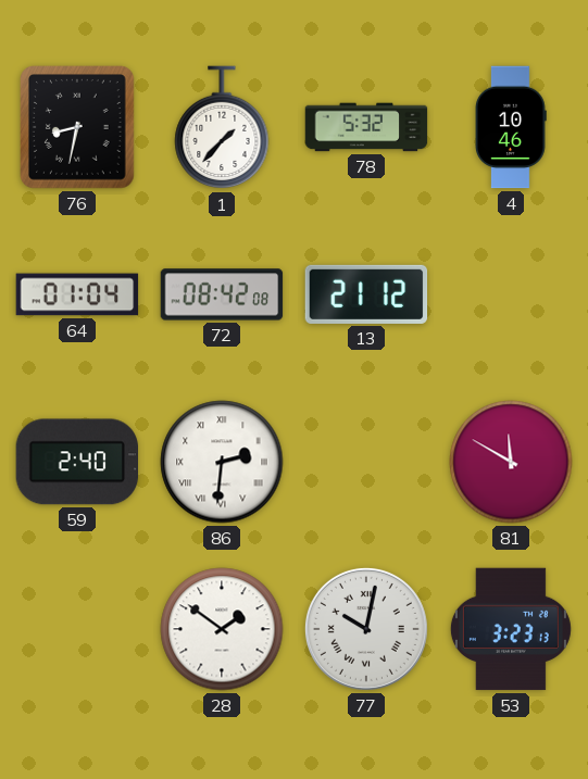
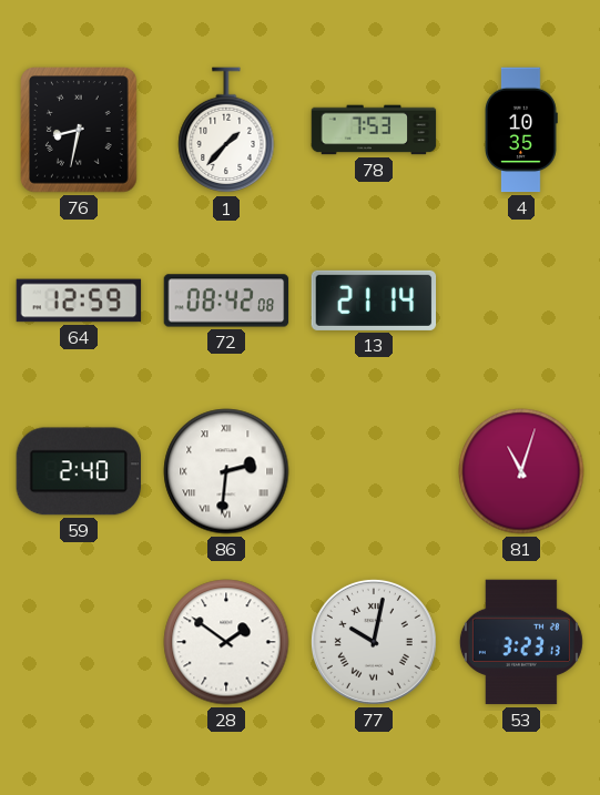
78: 5:32 -> 7:53
4: 10:46 -> 10:35
64: 01:04 -> 12:59
13: 21:12 -> 21:14
81: 11:50 -> 11:03
